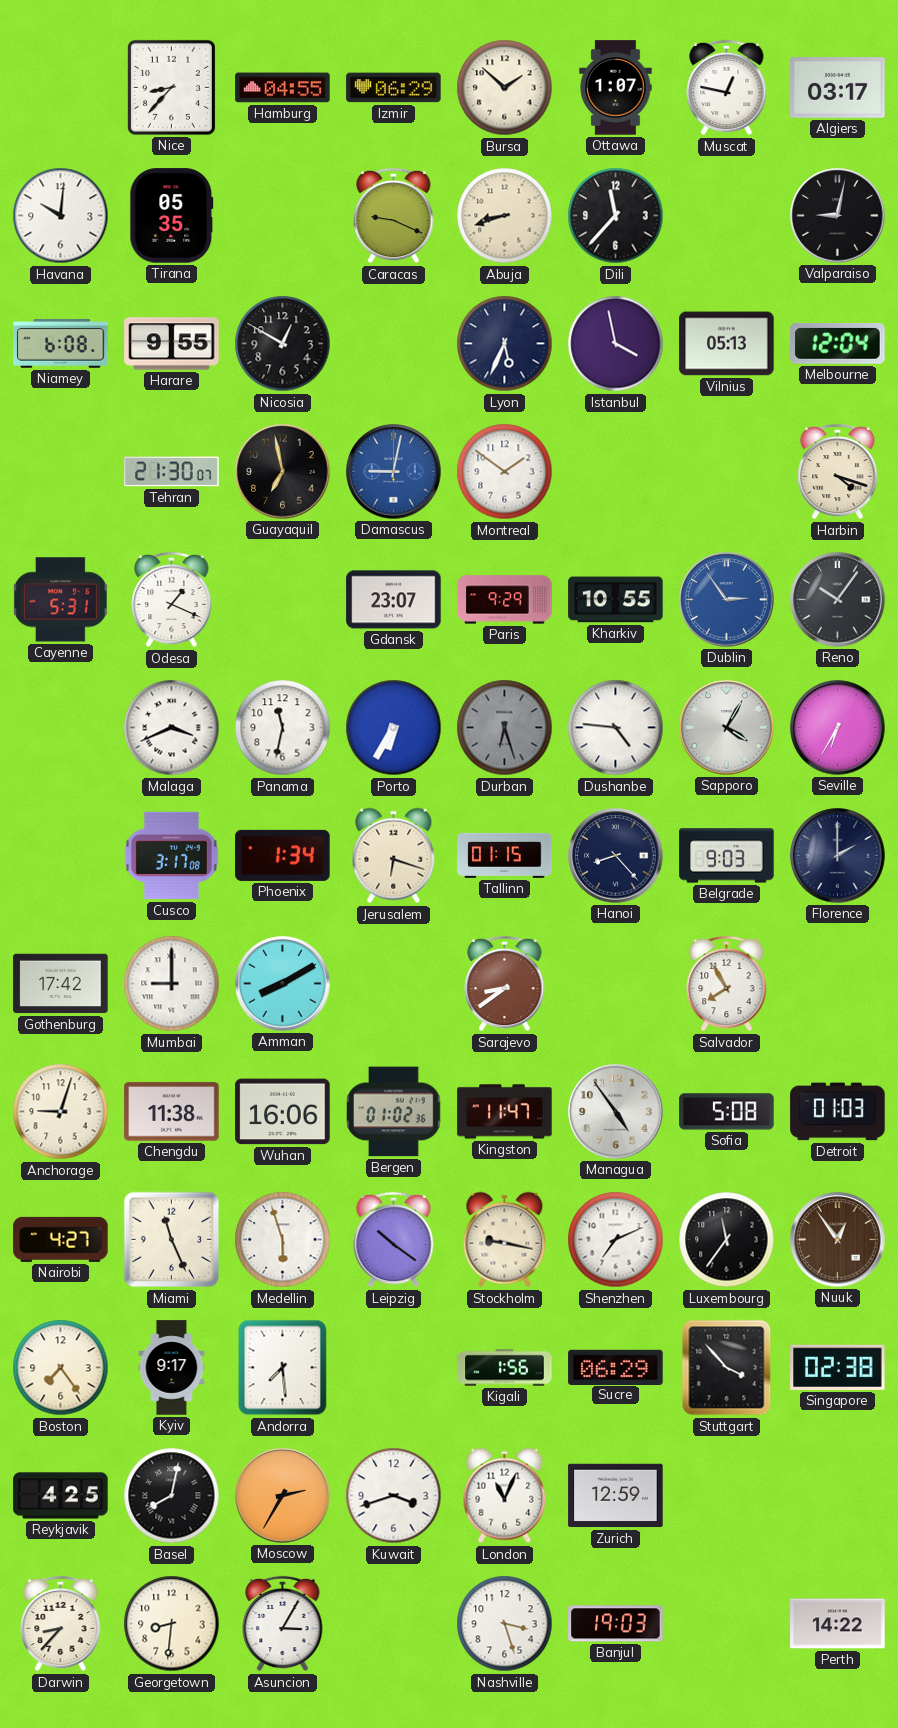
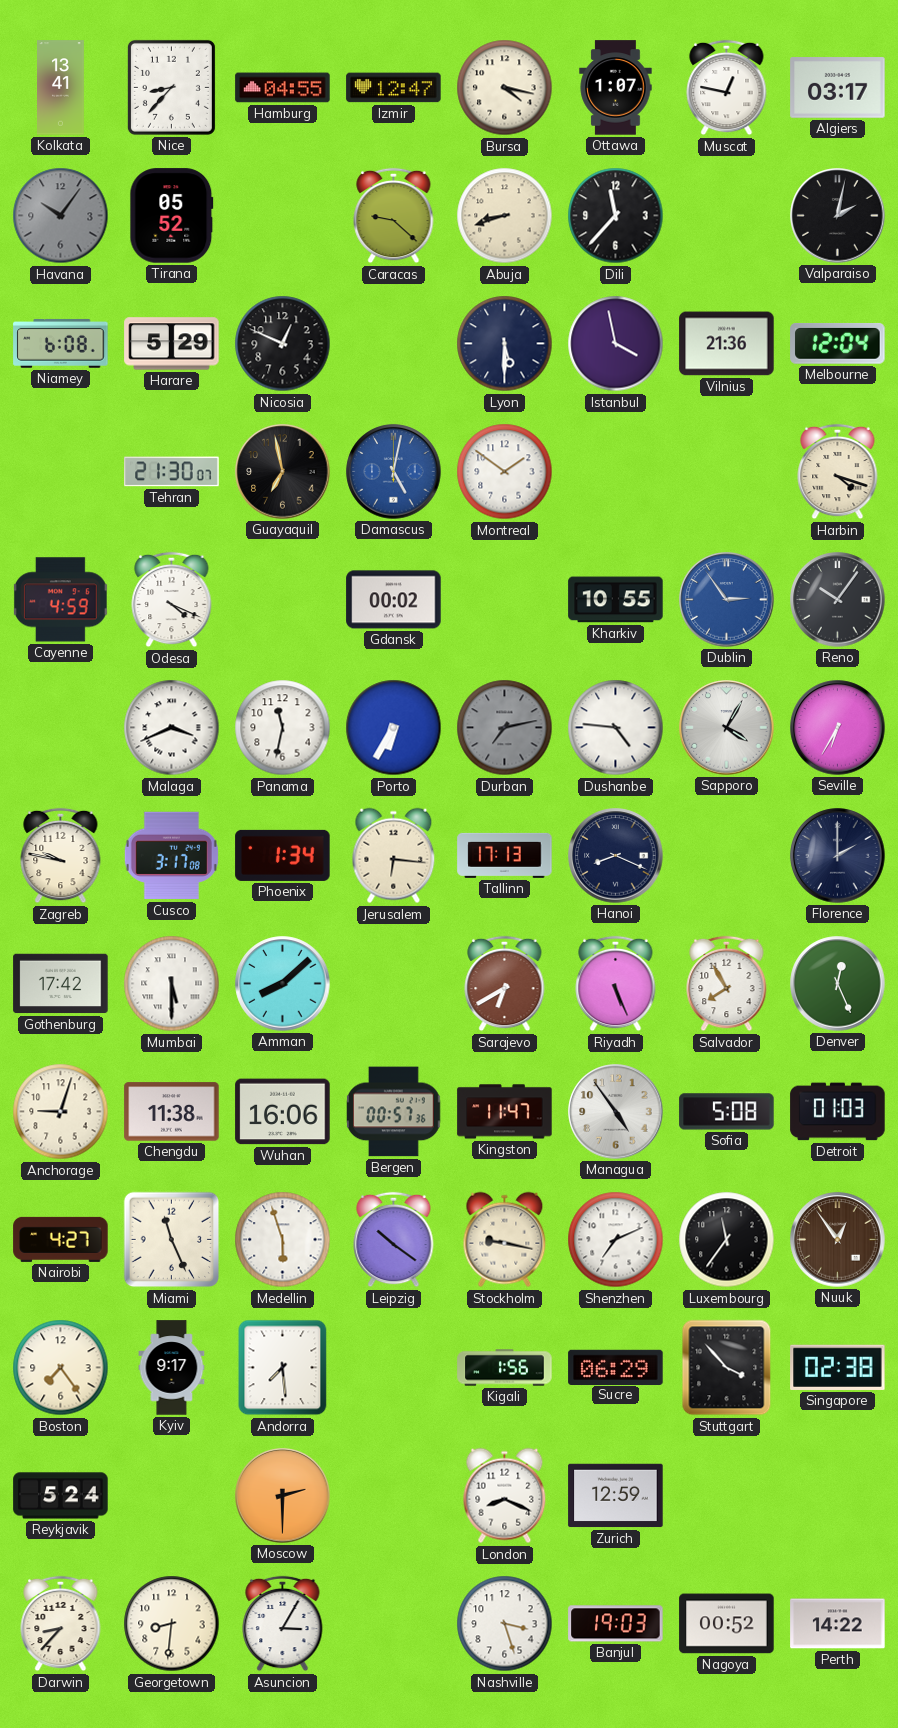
Kolkata: none -> 13:41
Izmir: 06:29 -> 12:47
Bursa: 1:52 -> 4:17
Havana: 10:01 -> 10:06
Havana dial: white -> grey
Tirana: 05:35 -> 05:52
Caracas: 9:19 -> 9:22
Valparaiso: 9:02 -> 2:02
Harare: 9:55 -> 5:29
Nicosia: 12:50 -> 12:49
Lyon: 5:34 -> 5:30
Vilnius: 05:13 -> 21:36
Damascus: 9:02 -> 5:02
Cayenne: 5:31 -> 4:59
Odesa: 1:19 -> 4:19
Gdansk: 23:07 -> 00:02
Paris: 9:29 -> none
Durban: 6:27 -> 7:13
Zagreb: none -> 9:47
Jerusalem: 6:18 -> 6:16
Tallinn: 01:15 -> 17:13
Hanoi: 8:23 -> 8:19
Belgrade: 9:03 -> none
Mumbai: 9:00 -> 5:30
Amman: 8:10 -> 8:08
Sarajevo: 8:39 -> 6:40
Riyadh: none -> 5:26
Denver: none -> 12:26
Bergen: 01:02 -> 00:57
Reykjavik: 4:25 -> 5:24
Basel: 8:02 -> none
Moscow: 2:35 -> 2:30
Kuwait: 3:42 -> none
London: 11:04 -> 8:19
Nagoya: none -> 00:52
